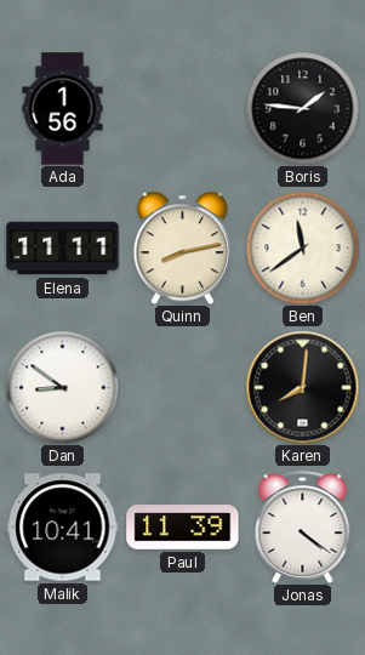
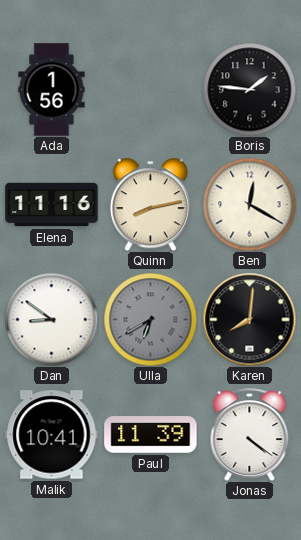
Elena: 11:11 -> 11:16
Ben: 11:39 -> 12:20
Ulla: none -> 6:40
